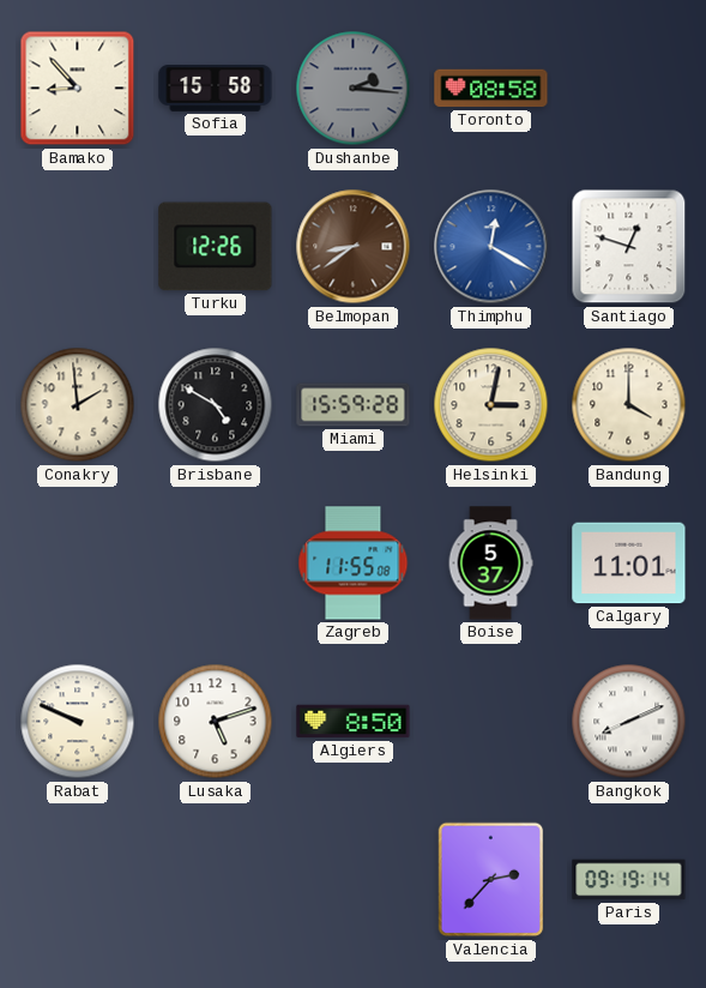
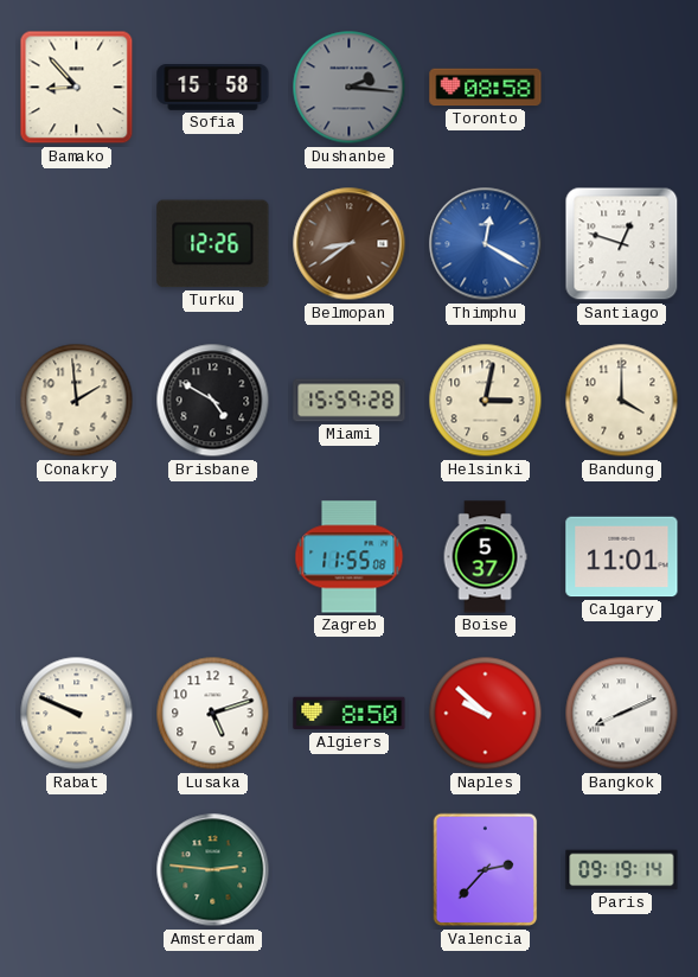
Naples: none -> 9:52
Amsterdam: none -> 2:46
